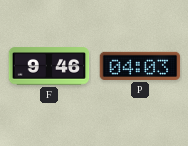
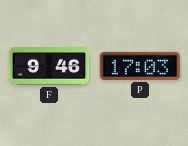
P: 04:03 -> 17:03
